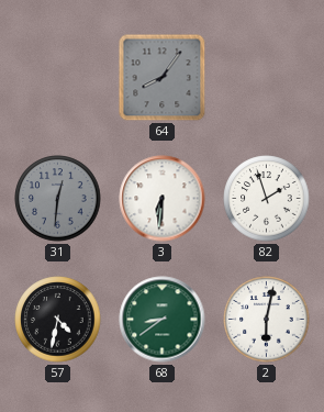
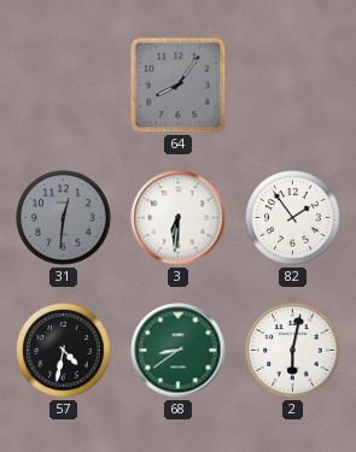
82: 1:57 -> 1:54
